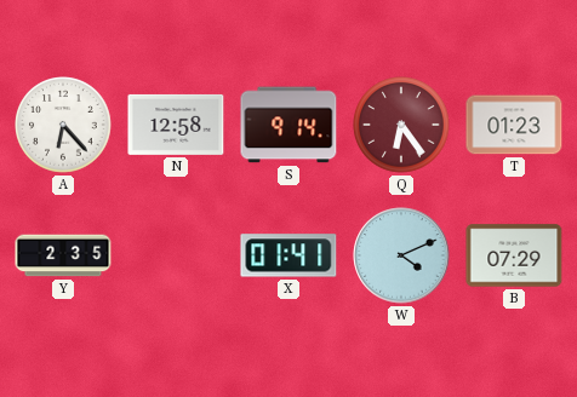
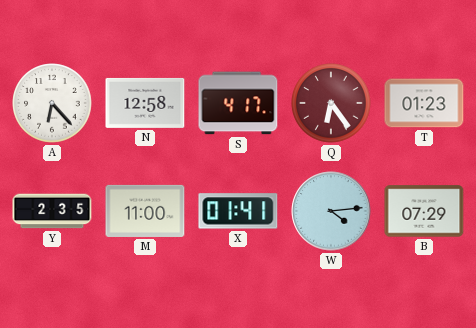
S: 9:14 -> 4:17
M: none -> 11:00
W: 4:11 -> 4:14
